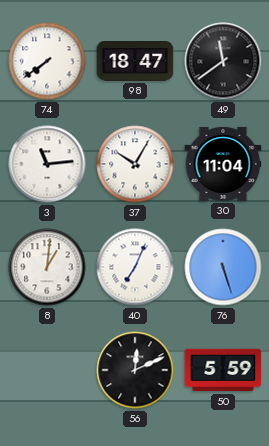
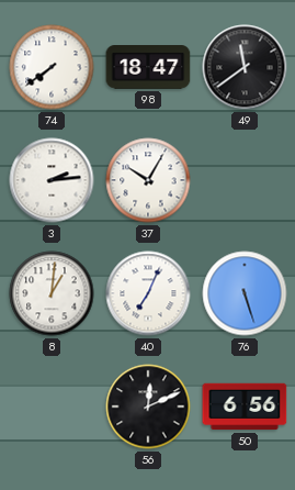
3: 11:14 -> 2:14
30: 11:04 -> none
50: 5:59 -> 6:56
